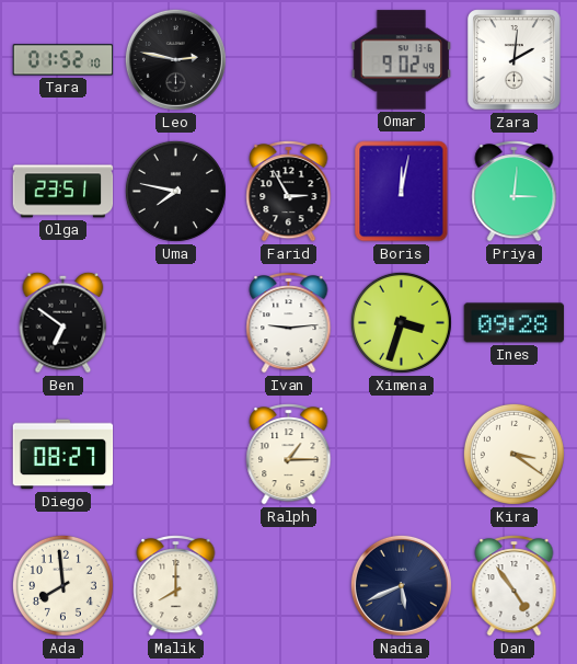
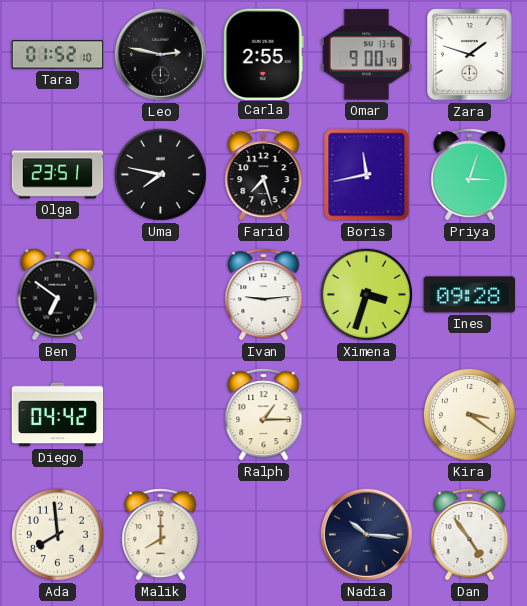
Carla: none -> 2:55
Omar: 9:02 -> 9:00
Zara: 2:01 -> 1:48
Farid: 2:55 -> 7:27
Boris: 12:02 -> 11:43
Priya: 3:01 -> 3:03
Diego: 08:27 -> 04:42
Nadia: 5:41 -> 10:16
